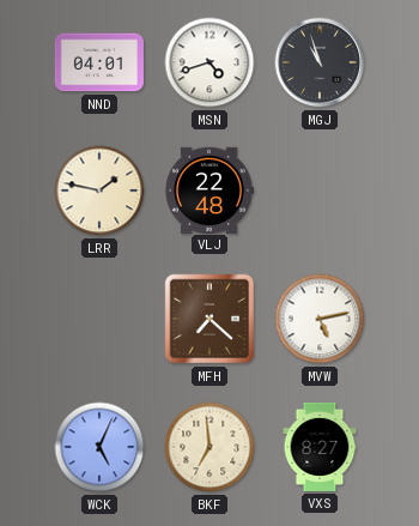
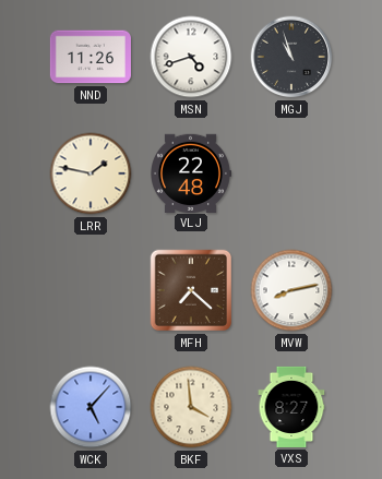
NND: 04:01 -> 11:26
MVW: 5:13 -> 8:13
WCK: 5:04 -> 5:07
BKF: 6:59 -> 3:59
